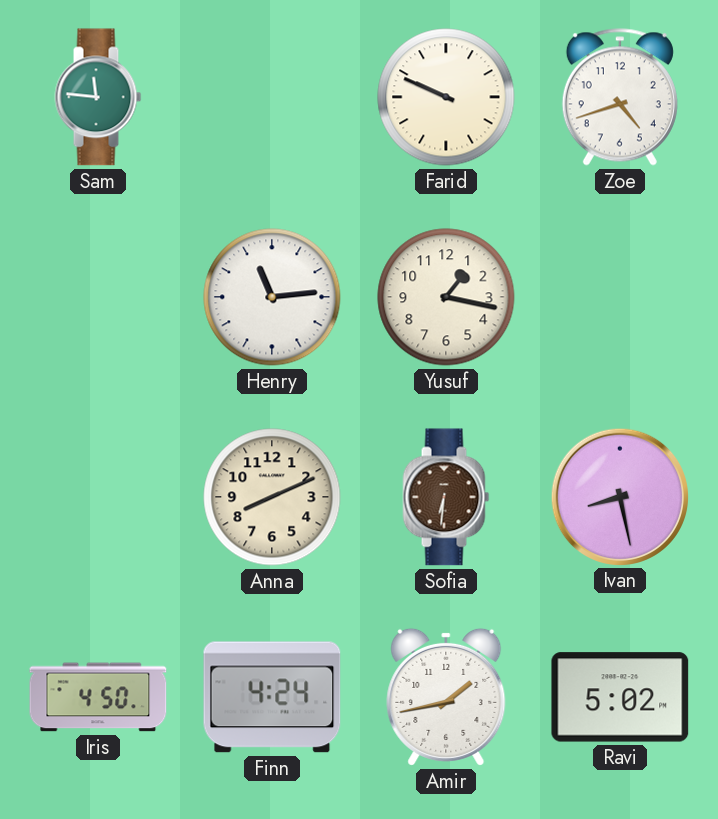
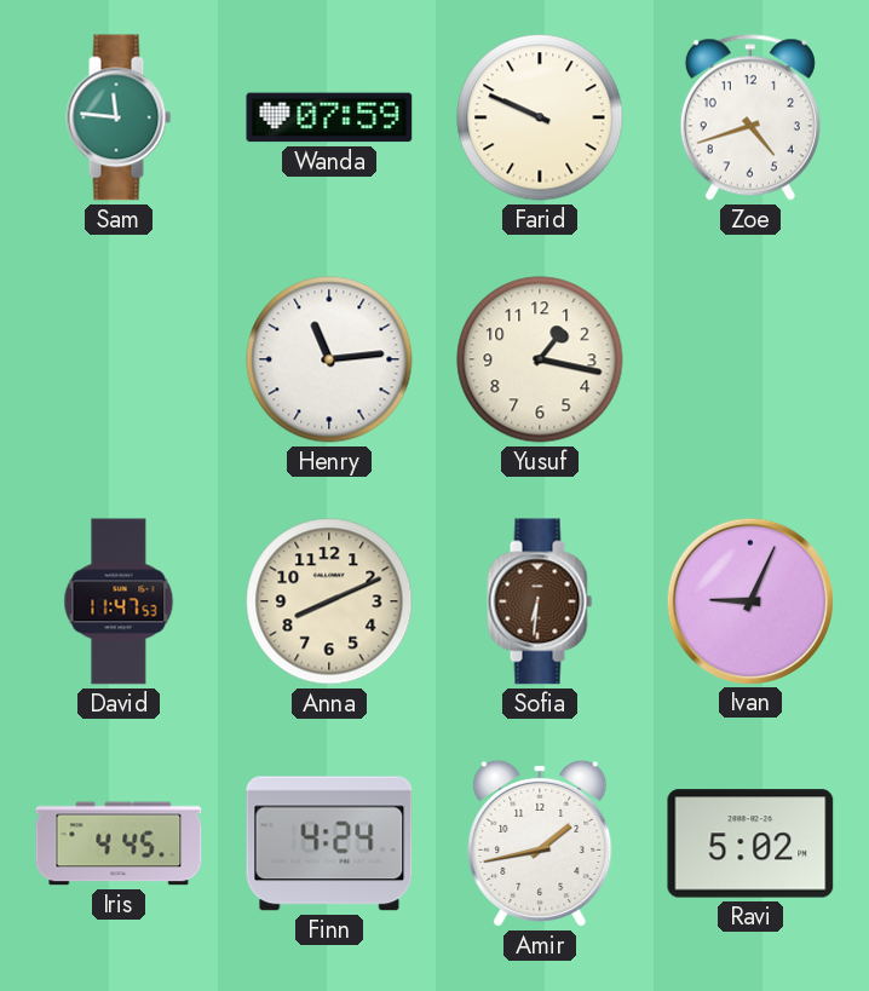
Wanda: none -> 07:59
David: none -> 11:47
Ivan: 8:28 -> 9:04
Iris: 4:50 -> 4:45
